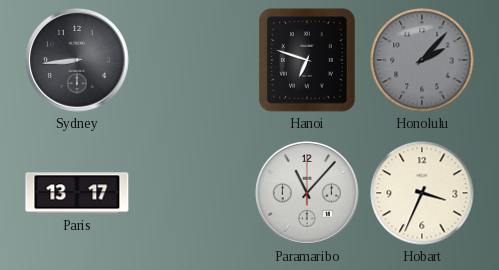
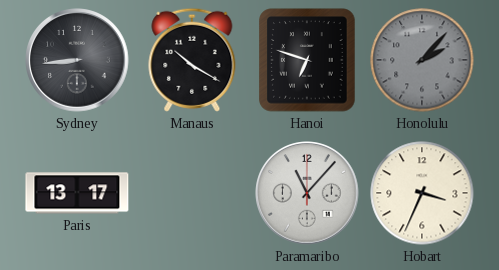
Manaus: none -> 10:20
